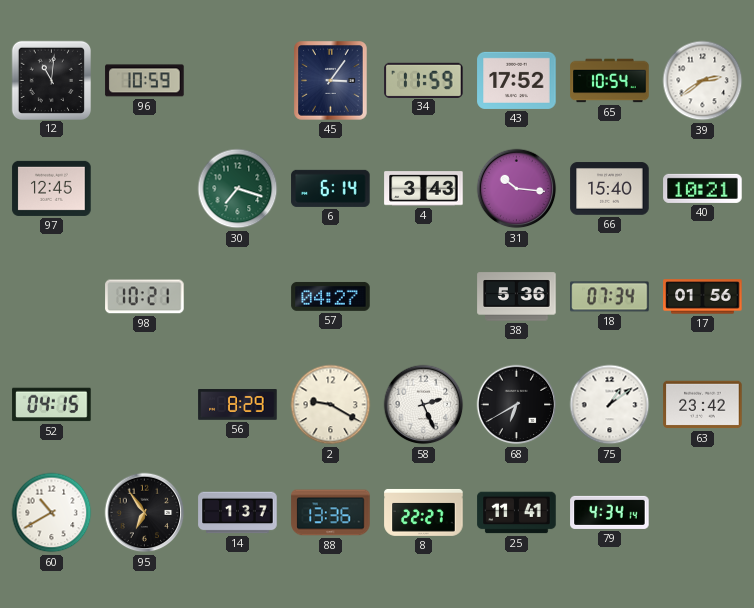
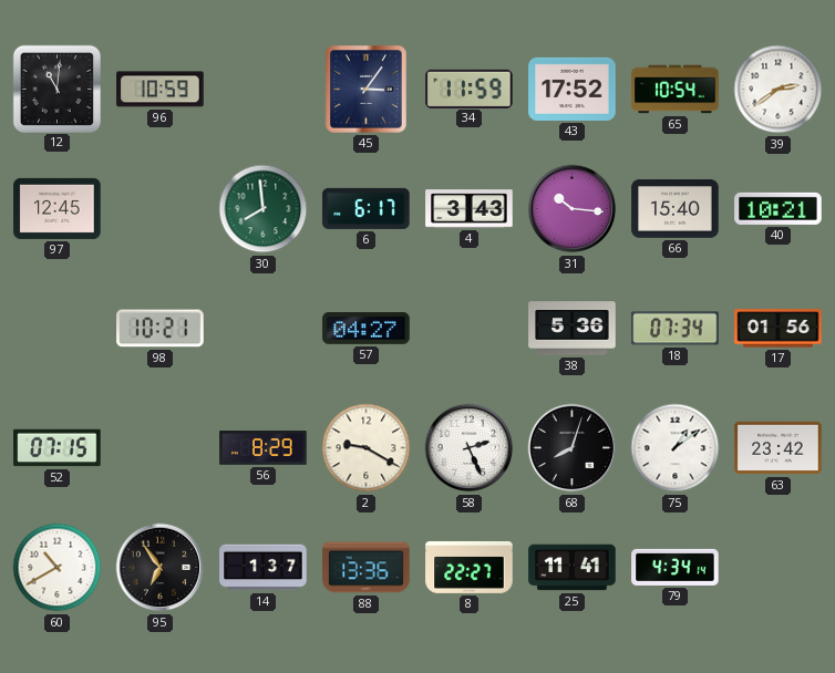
30: 7:18 -> 7:59
6: 6:14 -> 6:17
52: 04:15 -> 07:15
68: 6:40 -> 8:03
